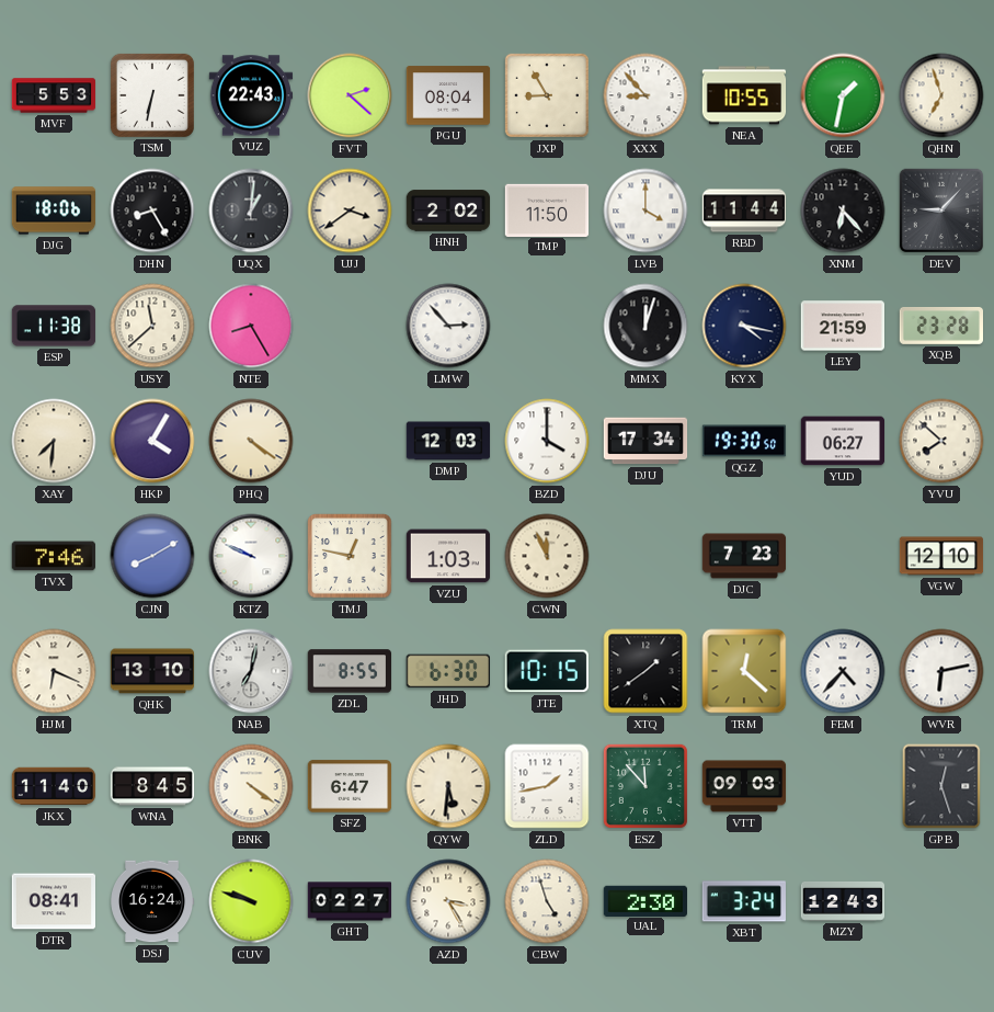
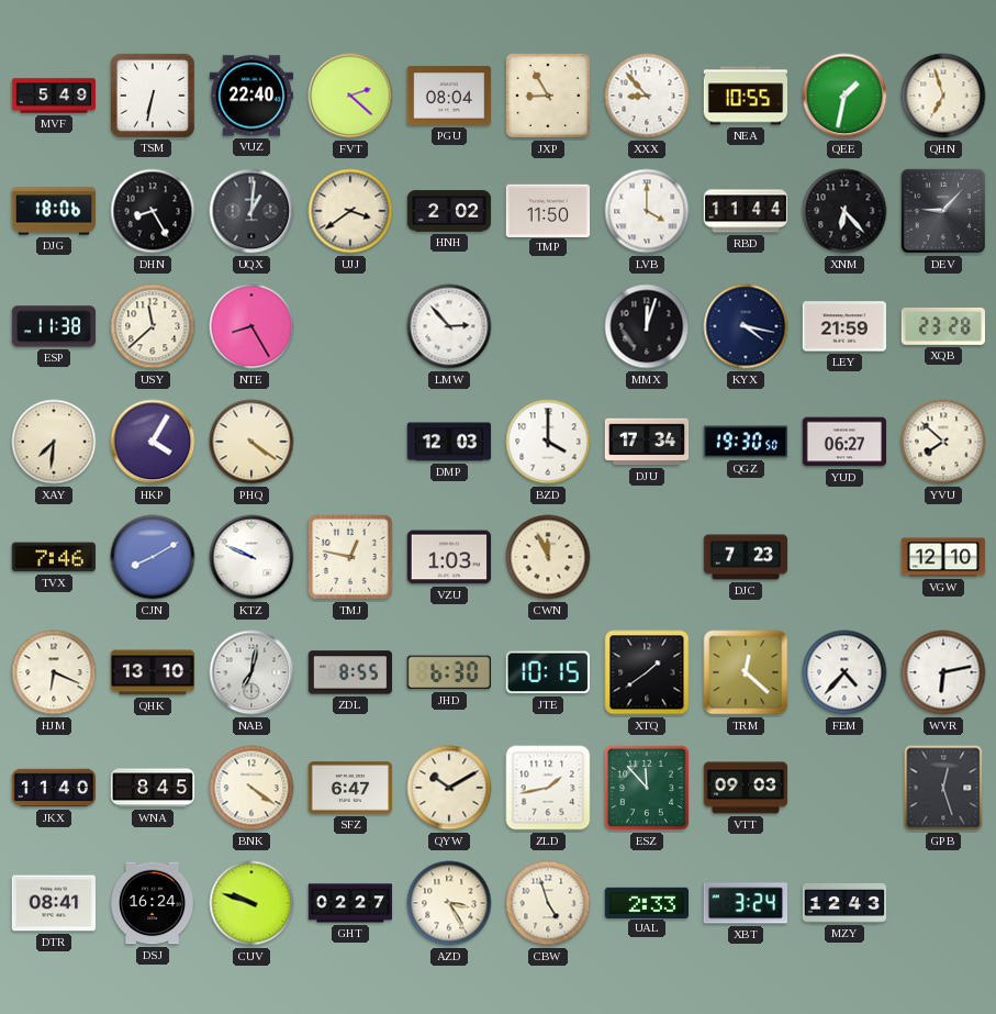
MVF: 5:53 -> 5:49
VUZ: 22:43 -> 22:40
QYW: 5:31 -> 10:10
UAL: 2:30 -> 2:33
